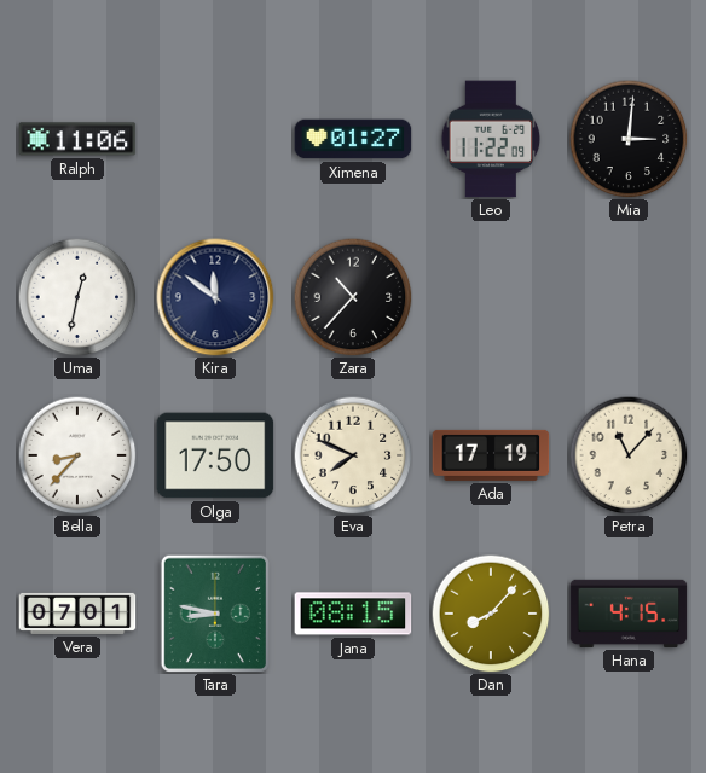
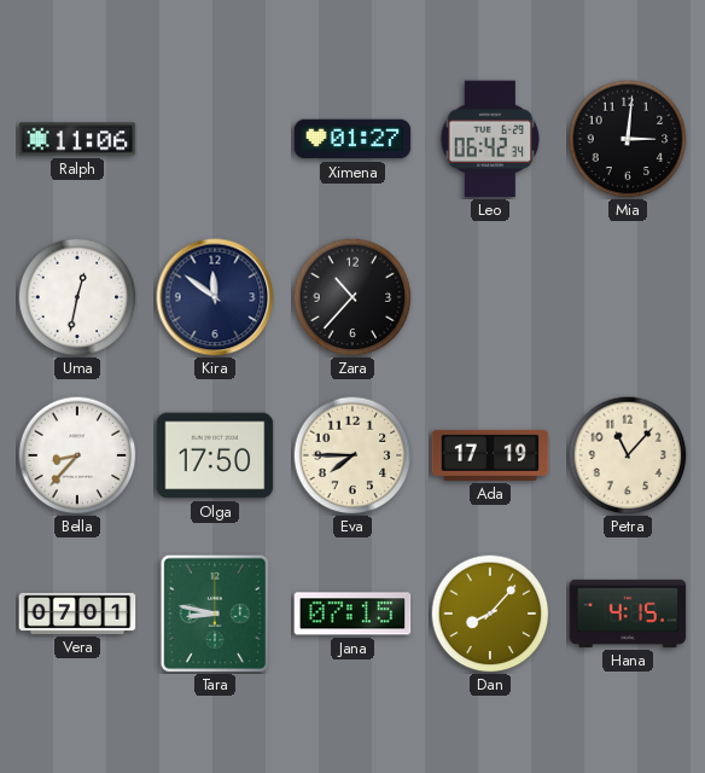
Leo: 11:22 -> 06:42
Eva: 7:49 -> 7:45
Jana: 08:15 -> 07:15
